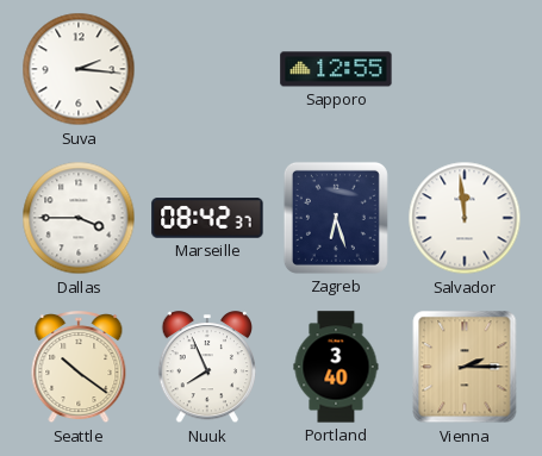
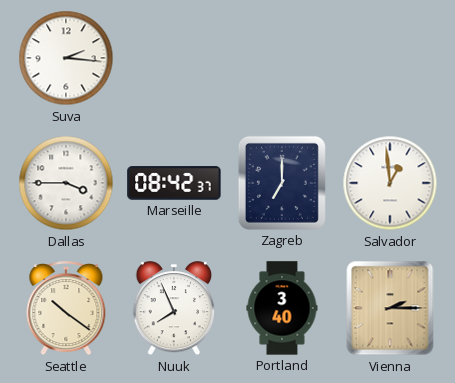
Sapporo: 12:55 -> none
Zagreb: 6:27 -> 7:00
Salvador: 11:59 -> 12:59
